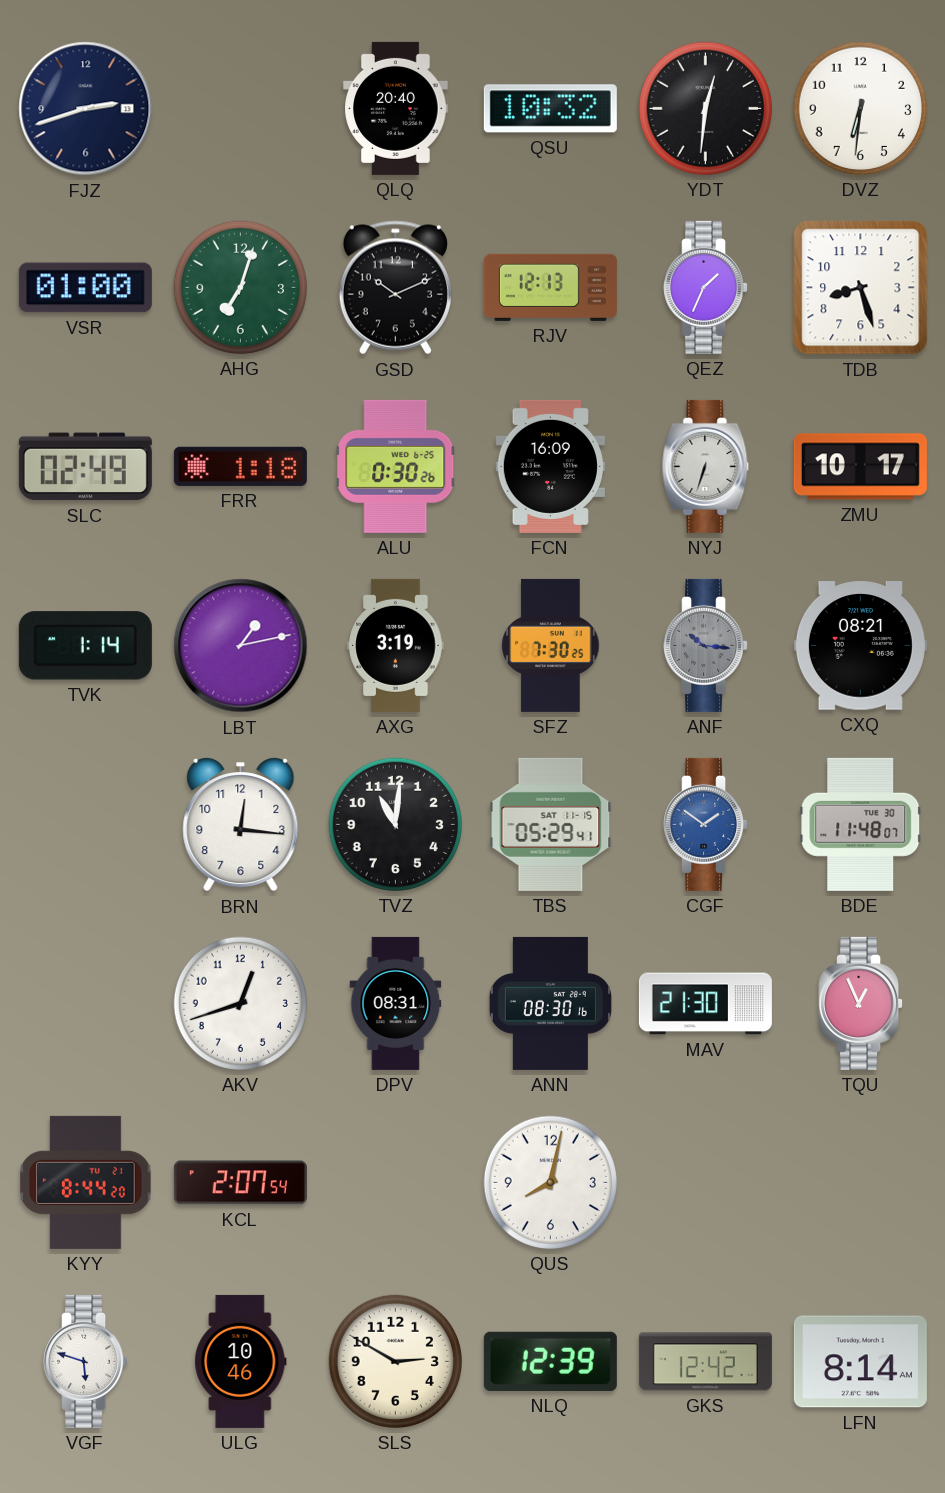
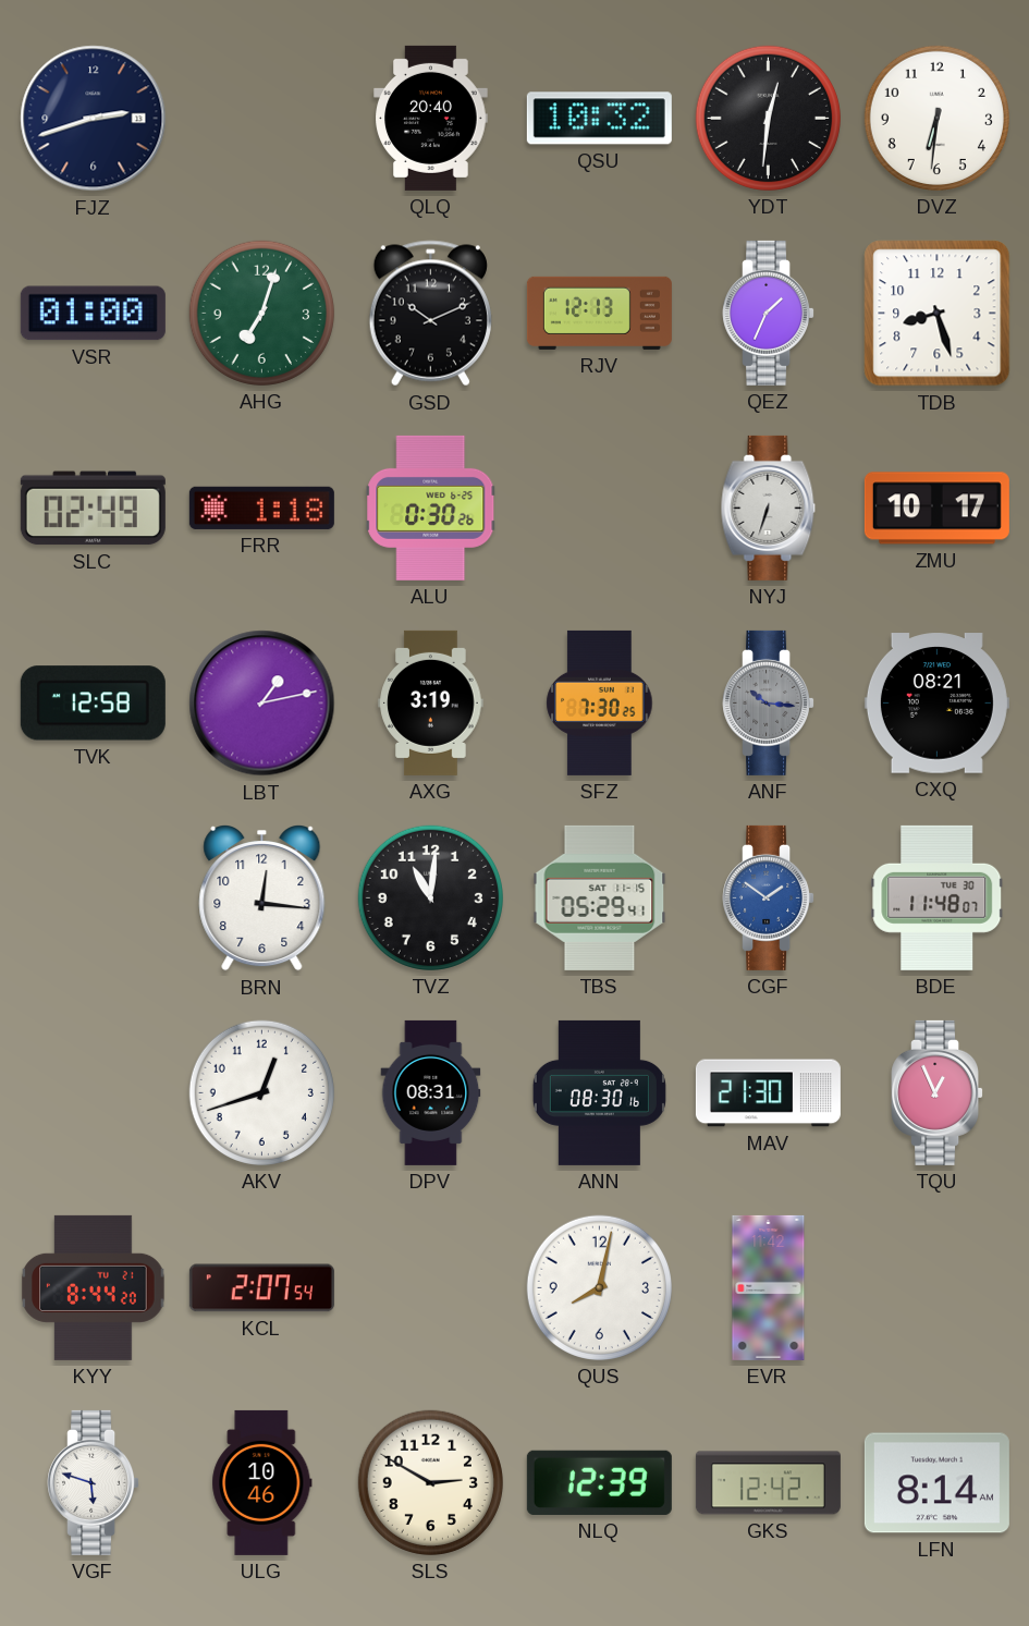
FCN: 16:09 -> none
TVK: 1:14 -> 12:58
EVR: none -> 11:42
